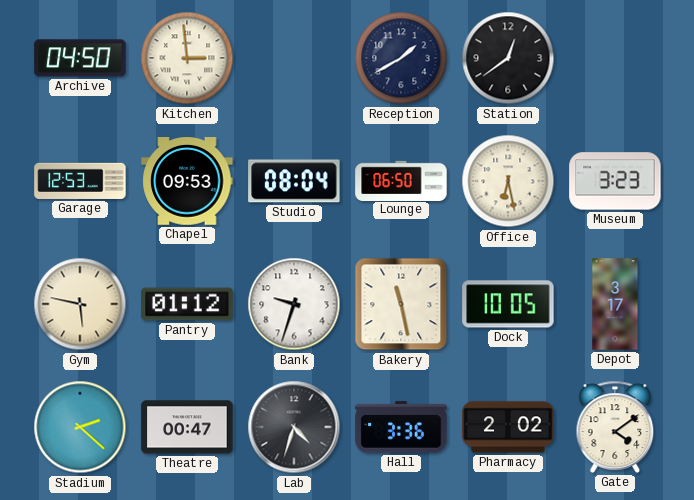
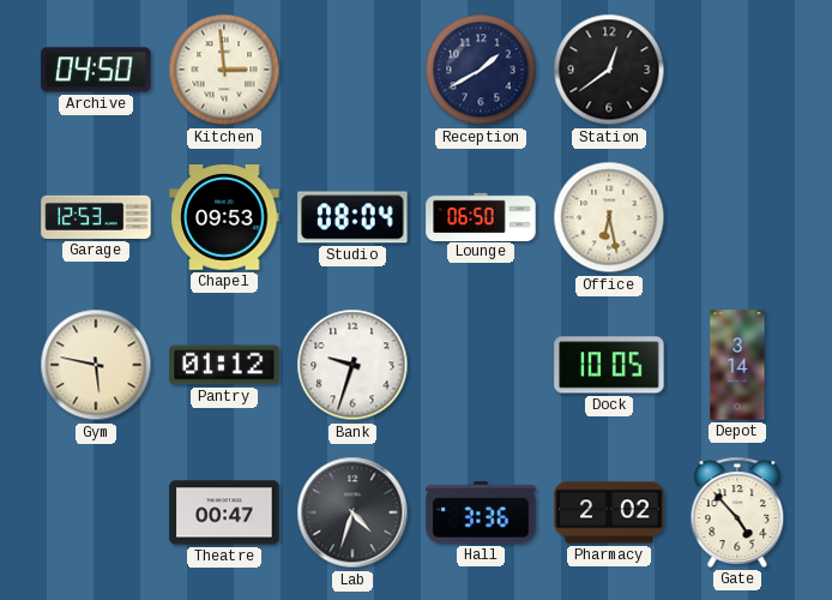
Museum: 3:23 -> none
Bakery: 11:28 -> none
Depot: 3:17 -> 3:14
Stadium: 2:22 -> none
Gate: 4:09 -> 4:53
